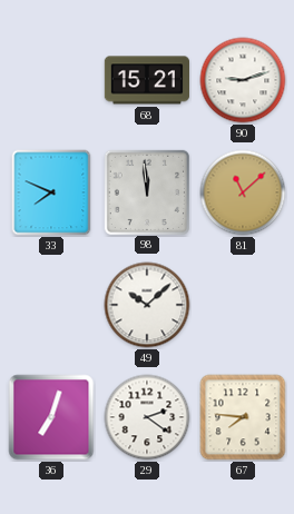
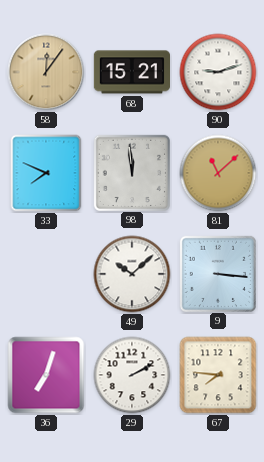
58: none -> 12:06
9: none -> 3:16
29: 2:21 -> 2:10
